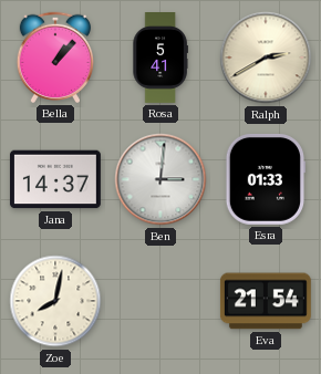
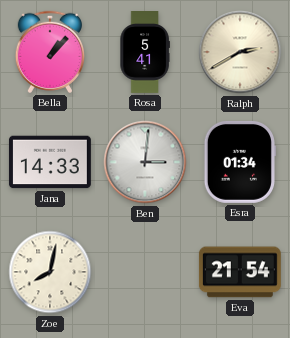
Jana: 14:37 -> 14:33
Esra: 01:33 -> 01:34
